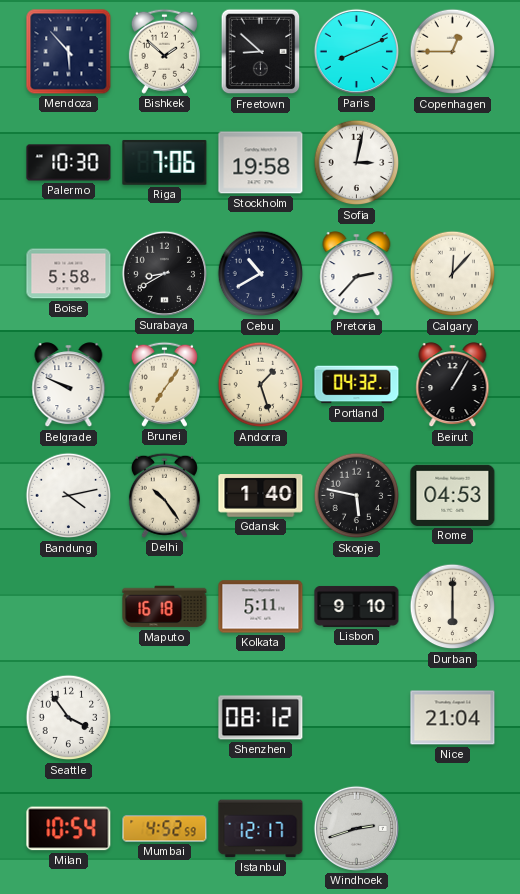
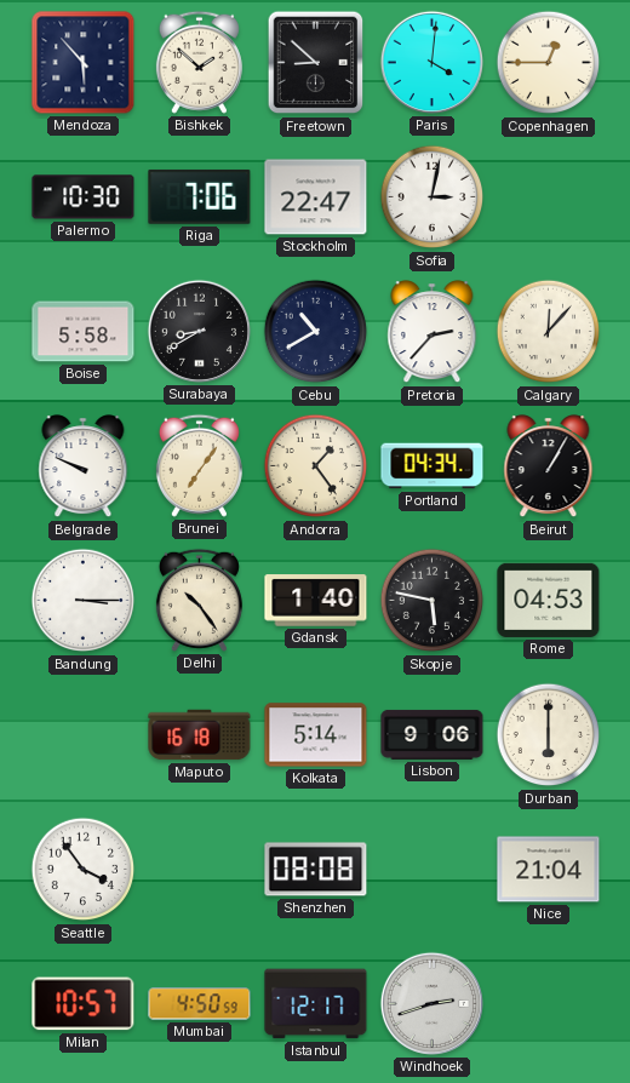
Paris: 8:11 -> 4:01
Stockholm: 19:58 -> 22:47
Andorra: 1:27 -> 1:24
Portland: 04:32 -> 04:34
Bandung: 4:13 -> 3:15
Kolkata: 5:11 -> 5:14
Lisbon: 9:10 -> 9:06
Shenzhen: 08:12 -> 08:08
Milan: 10:54 -> 10:57
Mumbai: 4:52 -> 4:50
